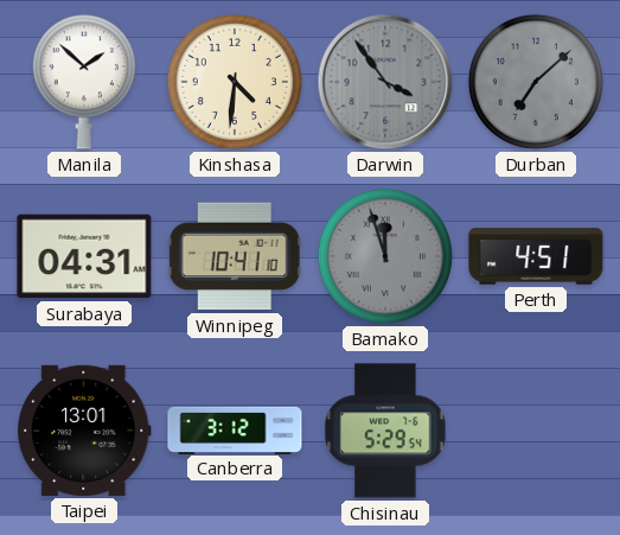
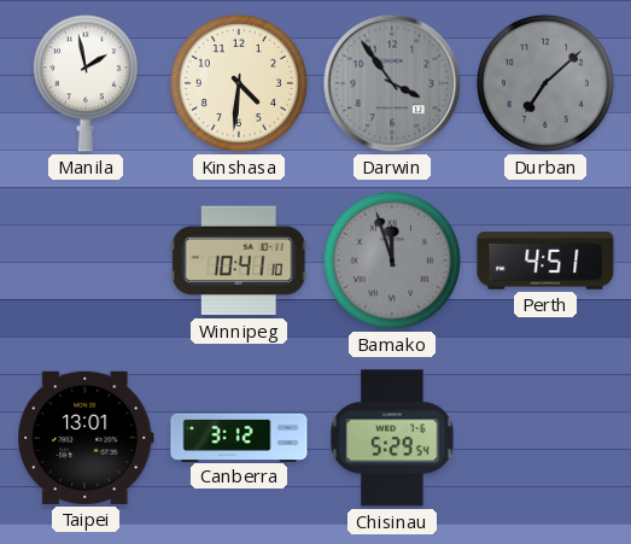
Manila: 1:52 -> 1:58
Surabaya: 04:31 -> none
